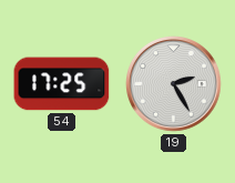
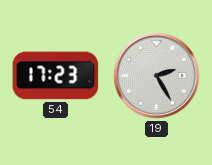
54: 17:25 -> 17:23
